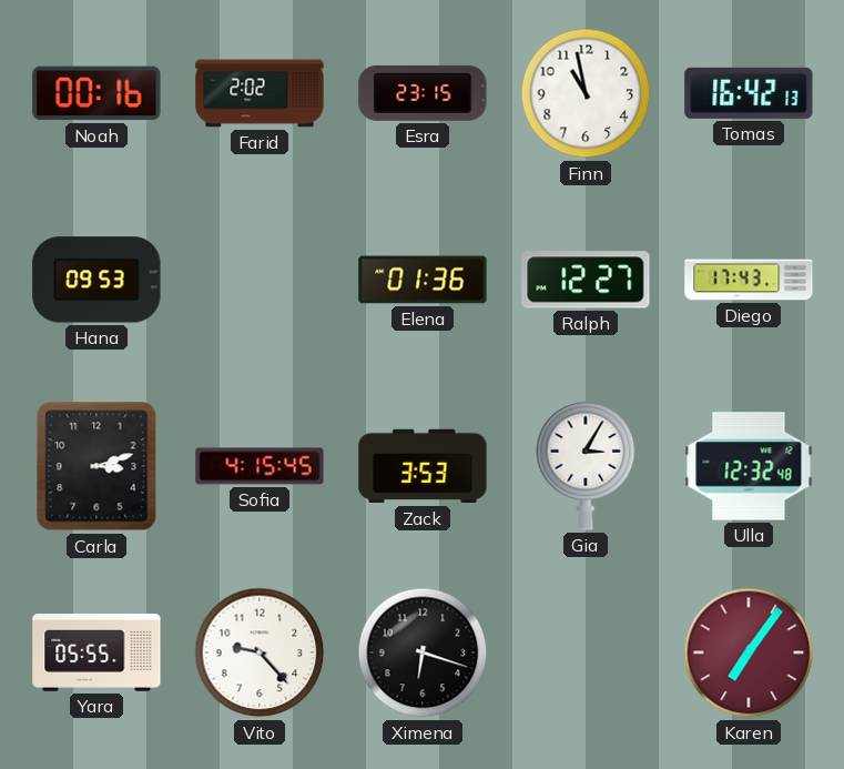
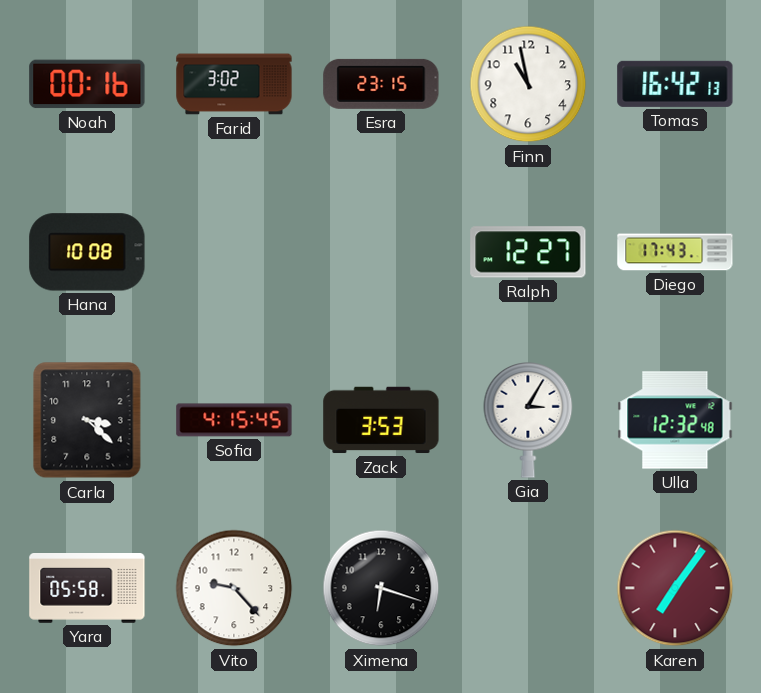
Farid: 2:02 -> 3:02
Hana: 09:53 -> 10:08
Elena: 01:36 -> none
Carla: 3:12 -> 3:22
Yara: 05:55 -> 05:58
